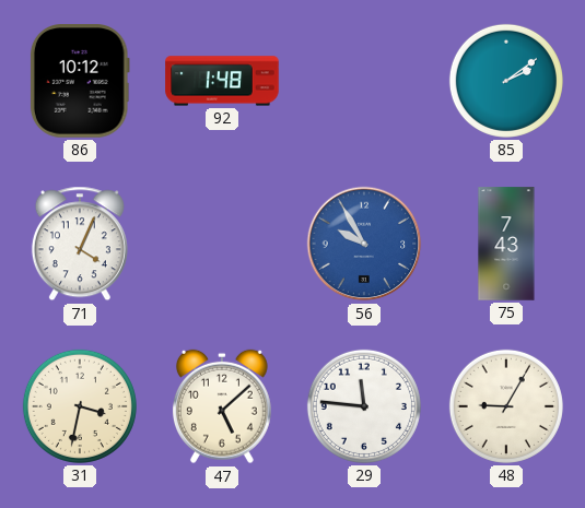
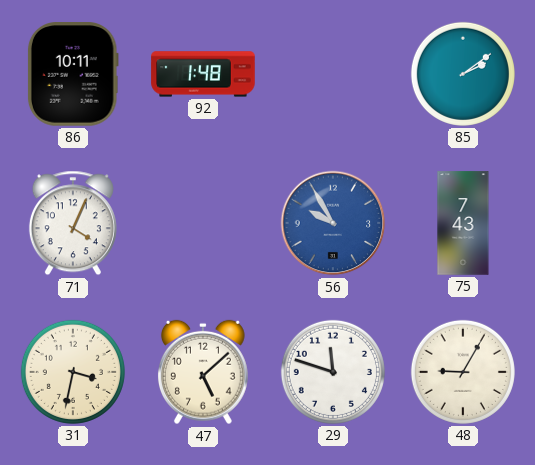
86: 10:12 -> 10:11
29: 11:46 -> 11:48
